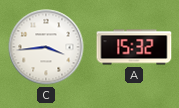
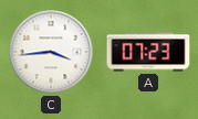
A: 15:32 -> 07:23
